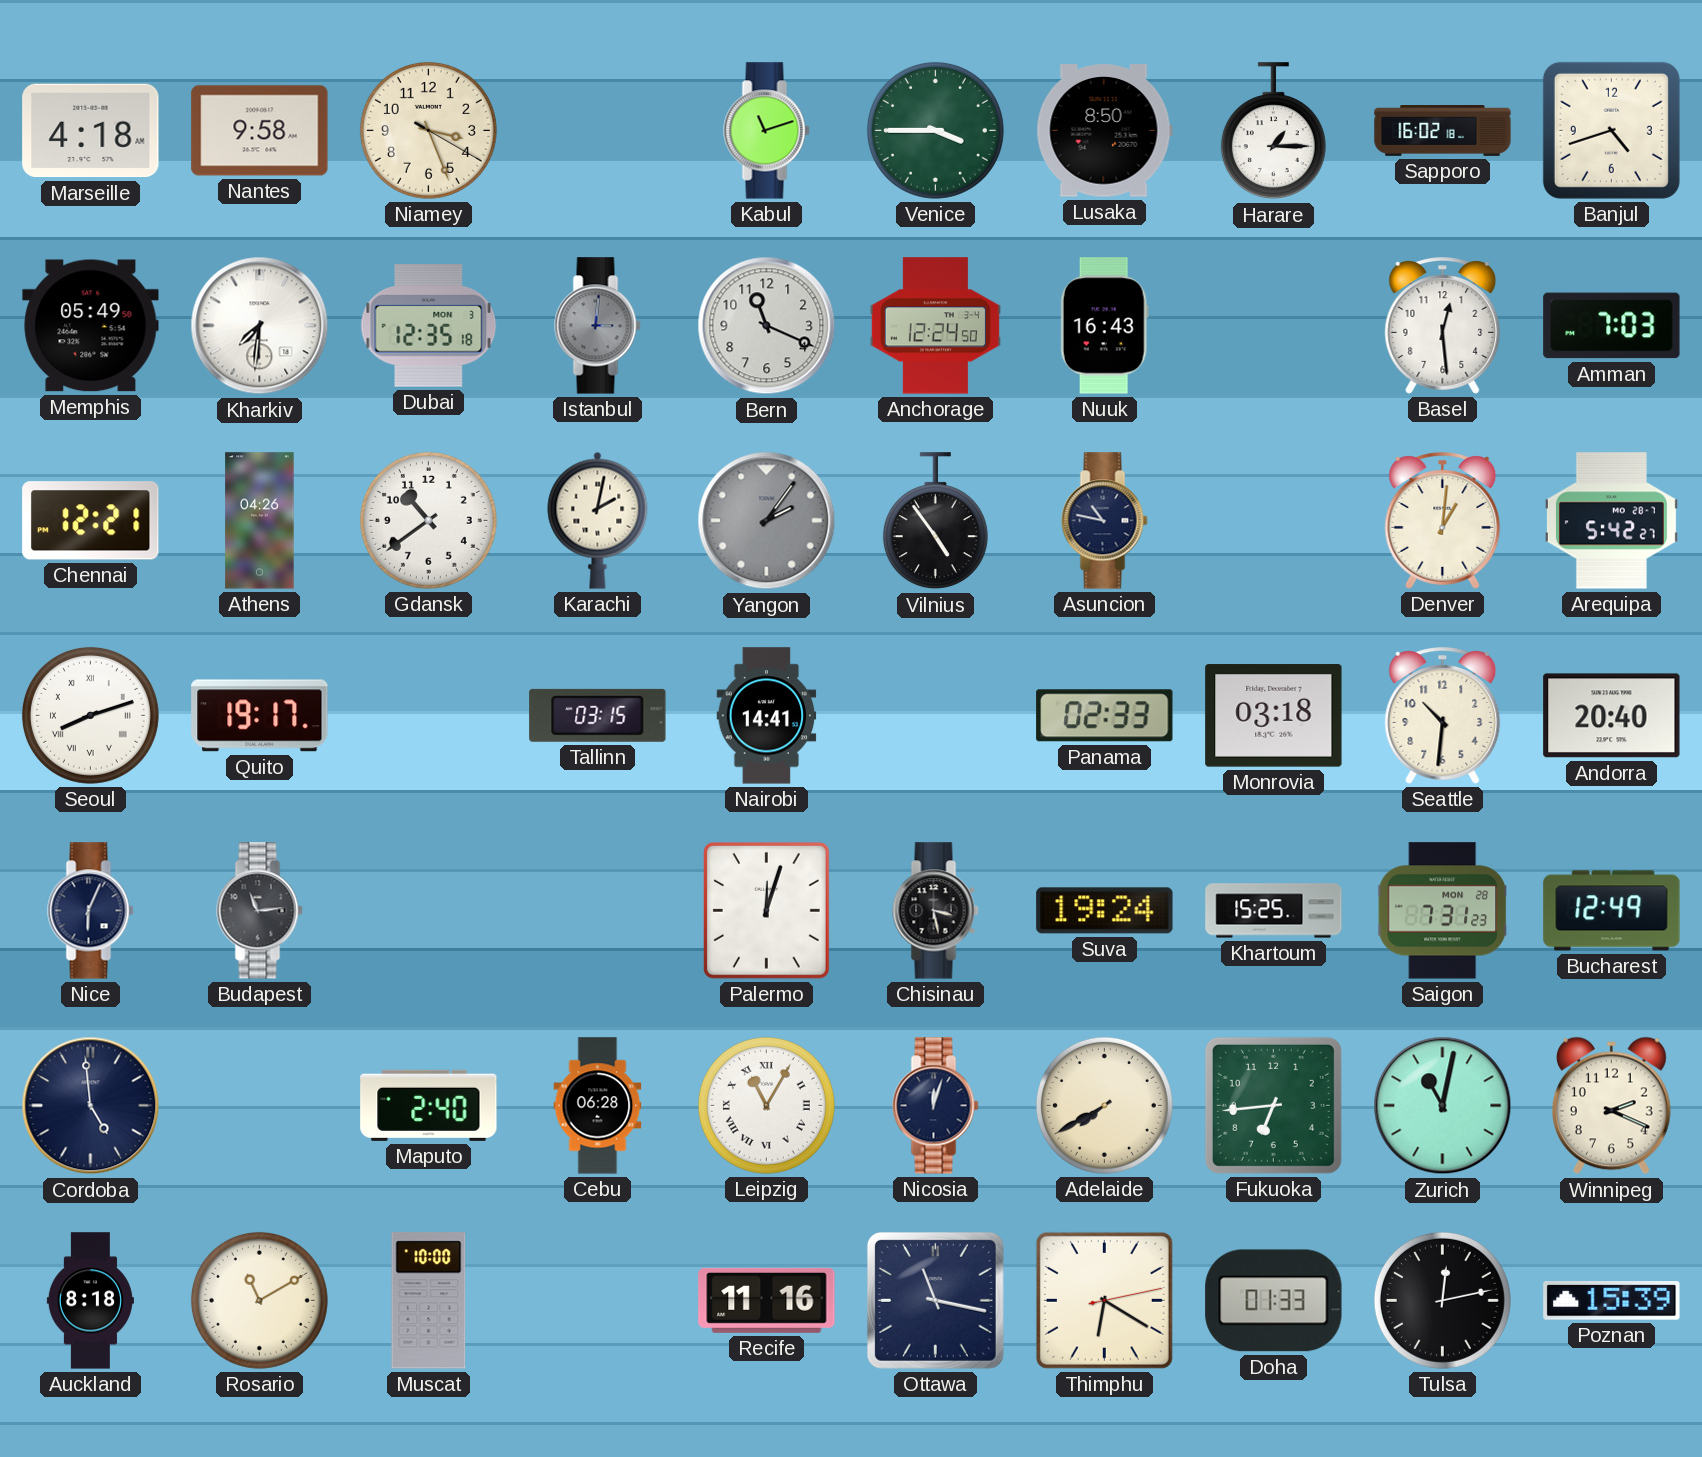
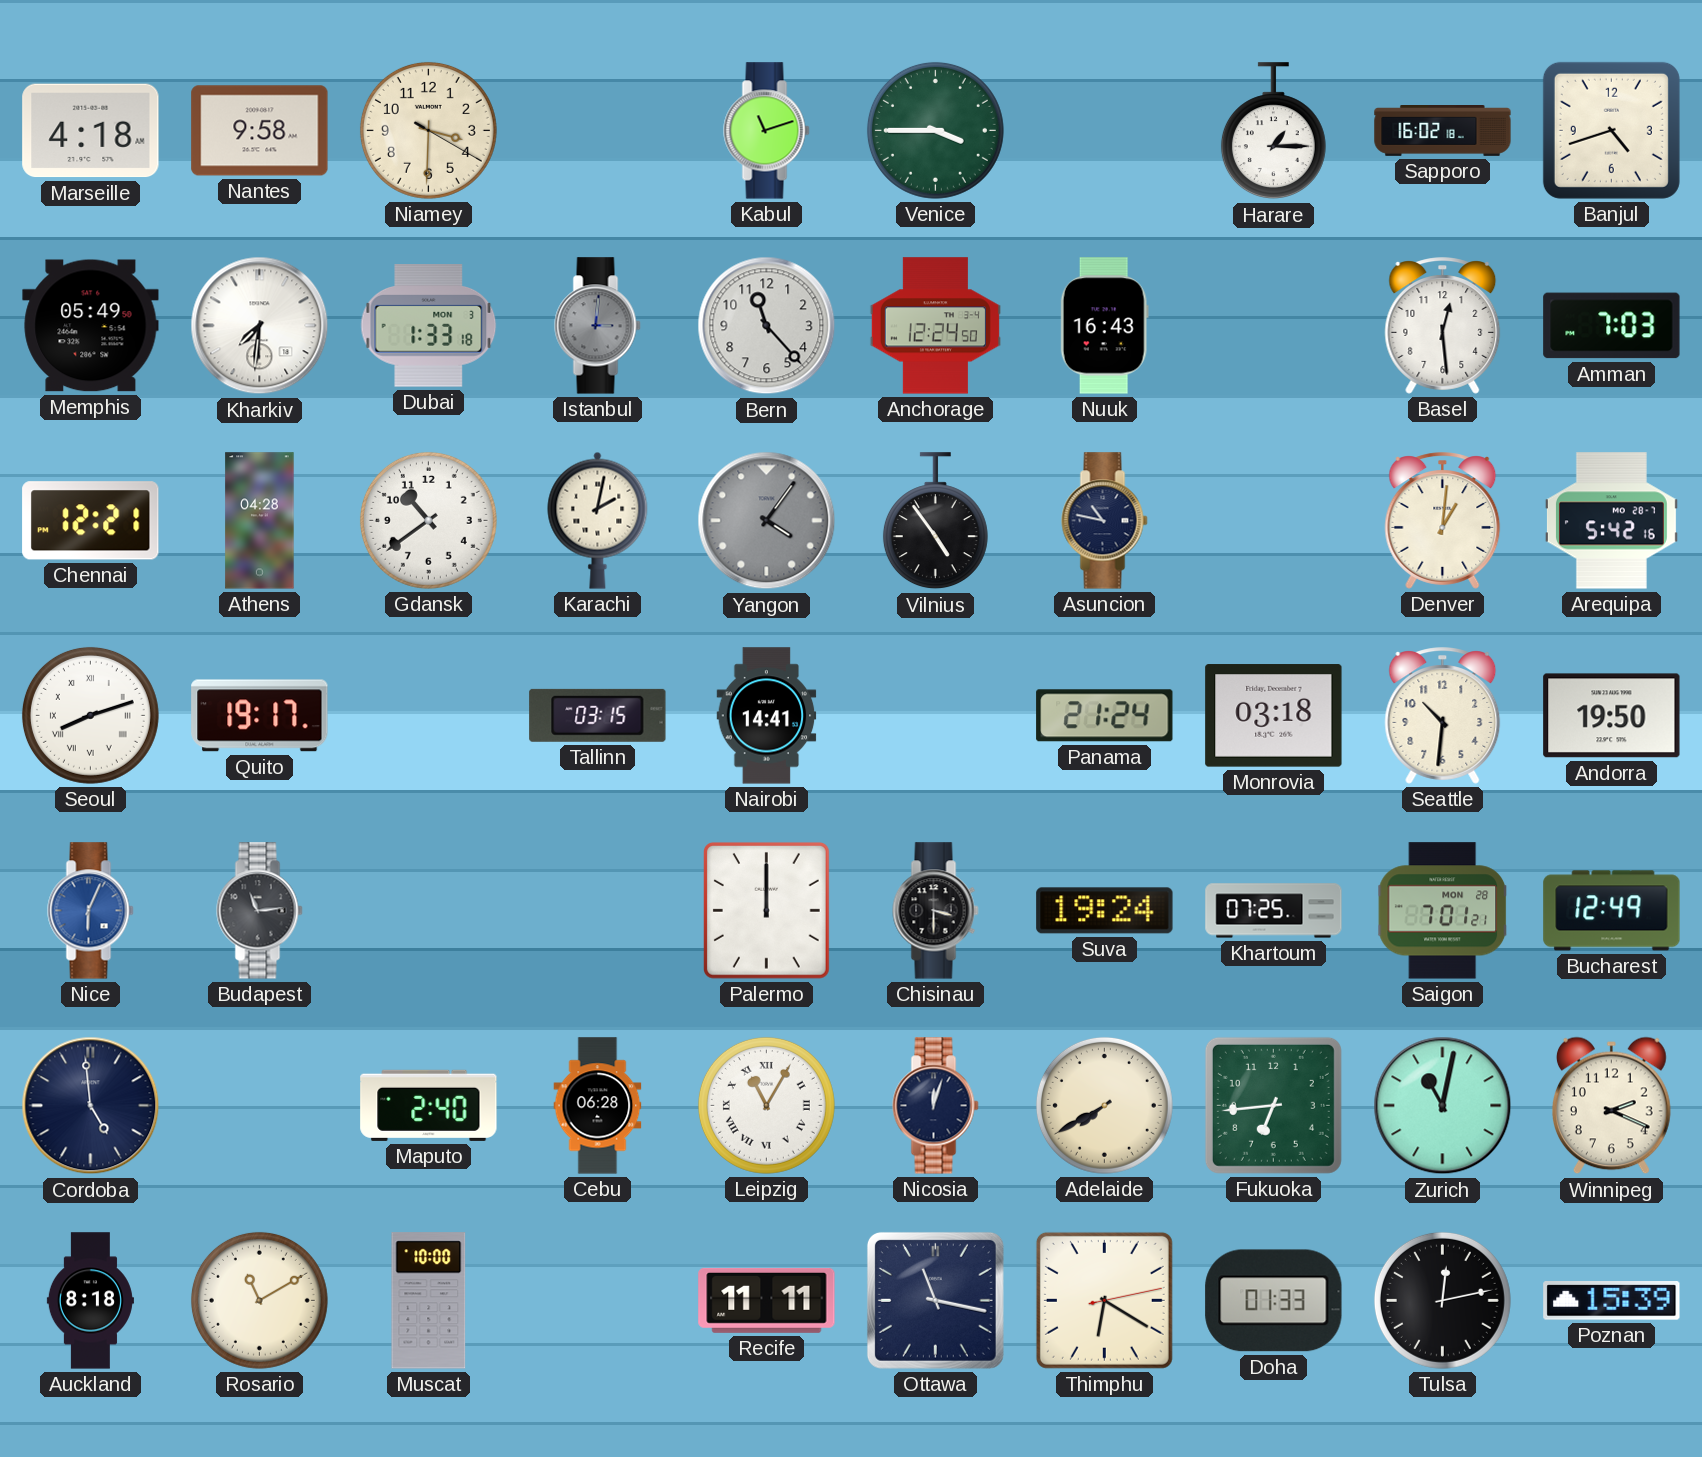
Niamey: 3:26 -> 3:30
Lusaka: 8:50 -> none
Dubai: 12:35 -> 1:33
Bern: 11:19 -> 11:23
Athens: 04:26 -> 04:28
Yangon: 2:06 -> 4:06
Arequipa: 5:42:27 -> 5:42:16
Panama: 02:33 -> 21:24
Andorra: 20:40 -> 19:50
Nice dial: navy -> blue
Palermo: 12:03 -> 12:00
Chisinau: 3:28 -> 3:30
Khartoum: 15:25 -> 07:25
Saigon: 7:31 -> 7:01
Recife: 11:16 -> 11:11
